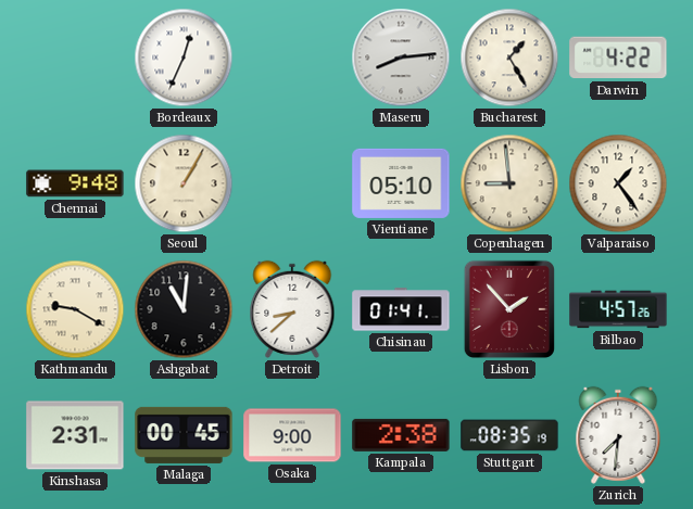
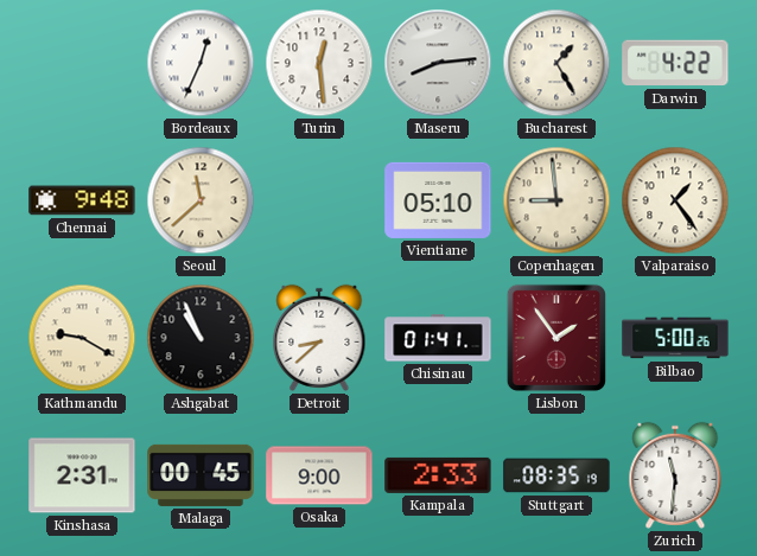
Turin: none -> 12:29
Seoul: 1:05 -> 11:38
Ashgabat: 11:01 -> 10:56
Lisbon: 1:53 -> 1:54
Bilbao: 4:57 -> 5:00
Kampala: 2:38 -> 2:33
Zurich: 7:31 -> 11:31
